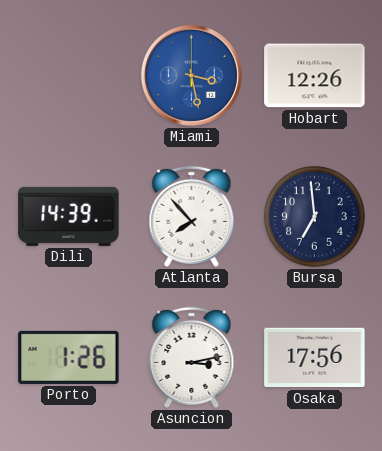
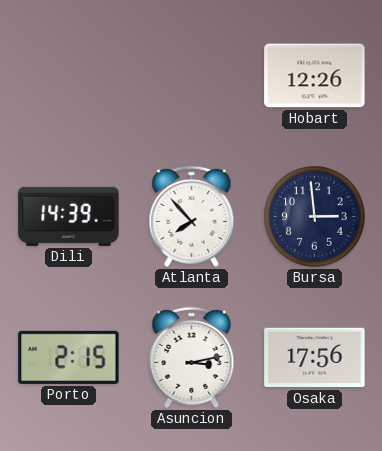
Miami: 3:28 -> none
Bursa: 6:59 -> 2:59
Porto: 1:26 -> 2:15
